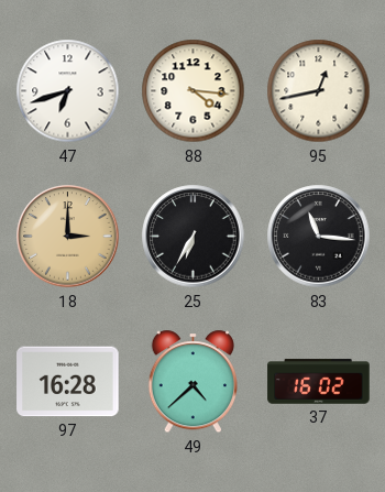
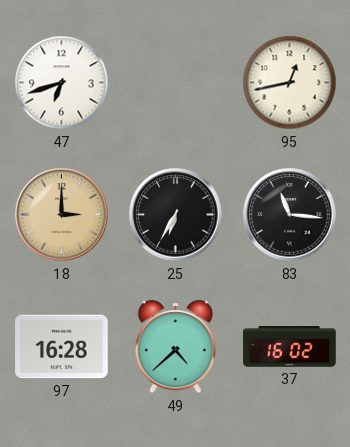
88: 4:16 -> none
